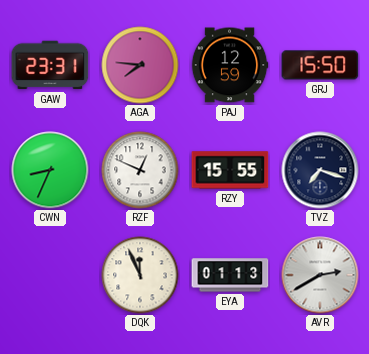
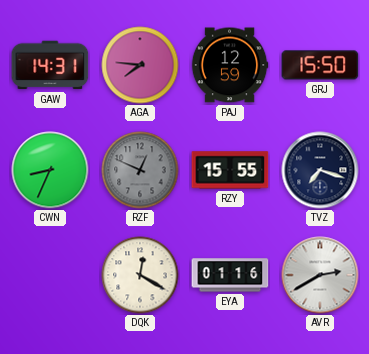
GAW: 23:31 -> 14:31
RZF dial: white -> grey
DQK: 11:56 -> 12:20
EYA: 01:13 -> 01:16
